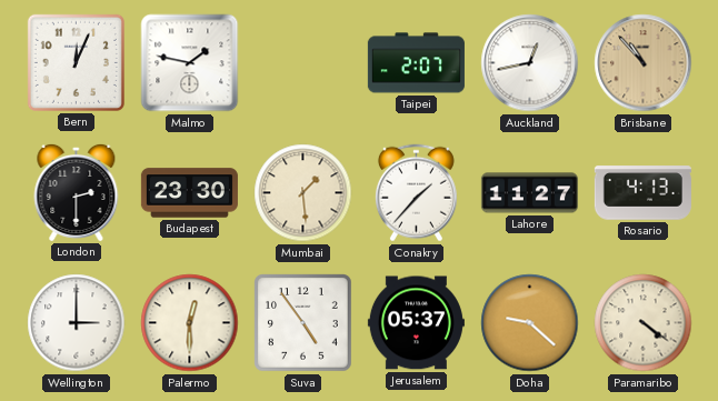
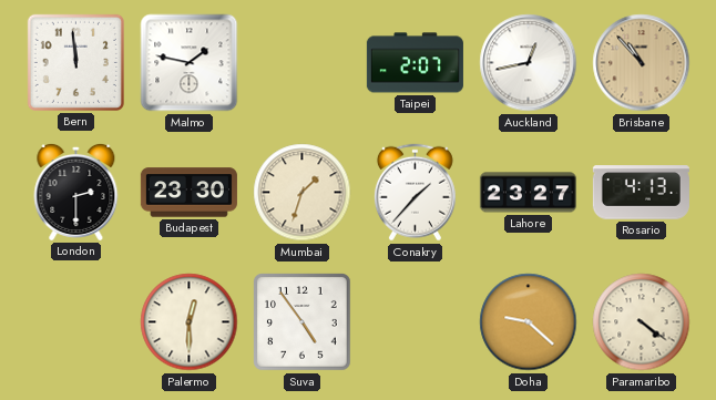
Bern: 12:04 -> 11:59
Mumbai: 1:29 -> 1:33
Lahore: 11:27 -> 23:27
Wellington: 3:00 -> none
Jerusalem: 05:37 -> none
